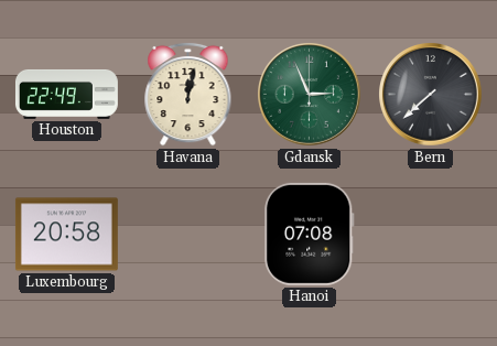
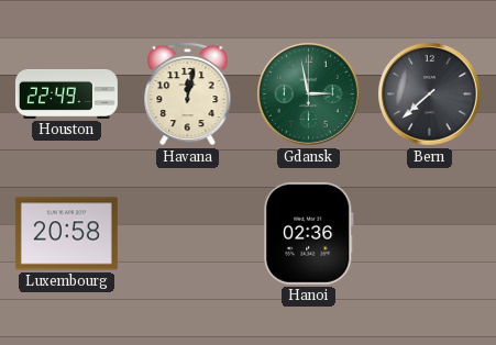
Gdansk: 2:56 -> 2:58
Hanoi: 07:08 -> 02:36
